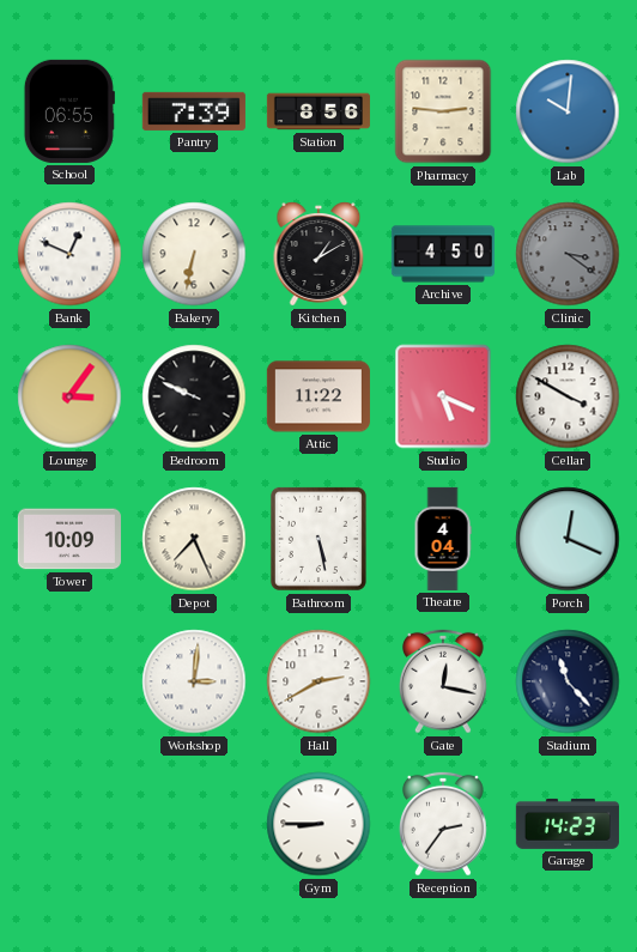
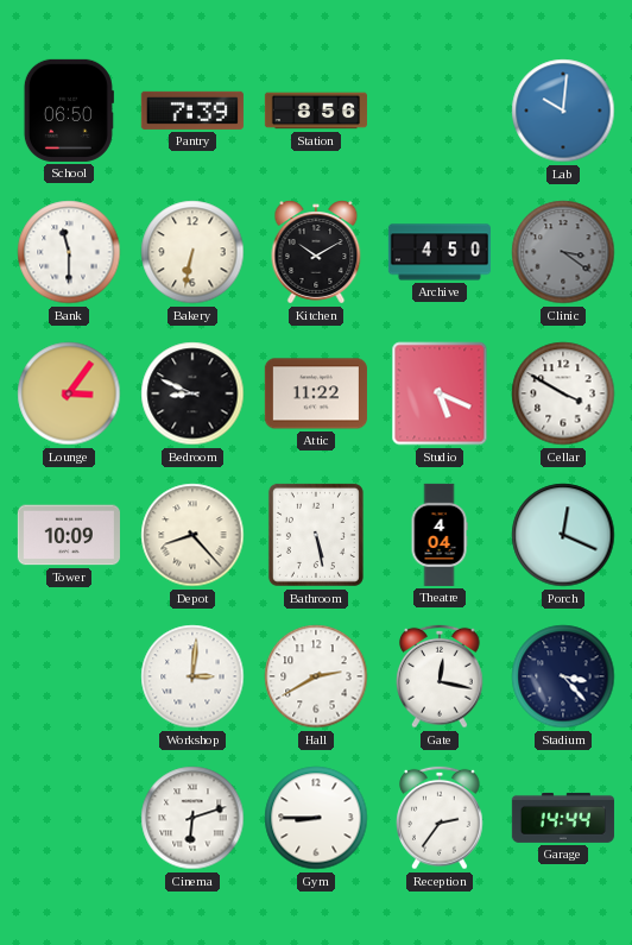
School: 06:55 -> 06:50
Pharmacy: 2:46 -> none
Bank: 12:49 -> 11:30
Kitchen: 1:10 -> 10:10
Bedroom: 9:49 -> 8:49
Depot: 7:26 -> 8:23
Stadium: 11:23 -> 3:23
Cinema: none -> 6:12
Garage: 14:23 -> 14:44
